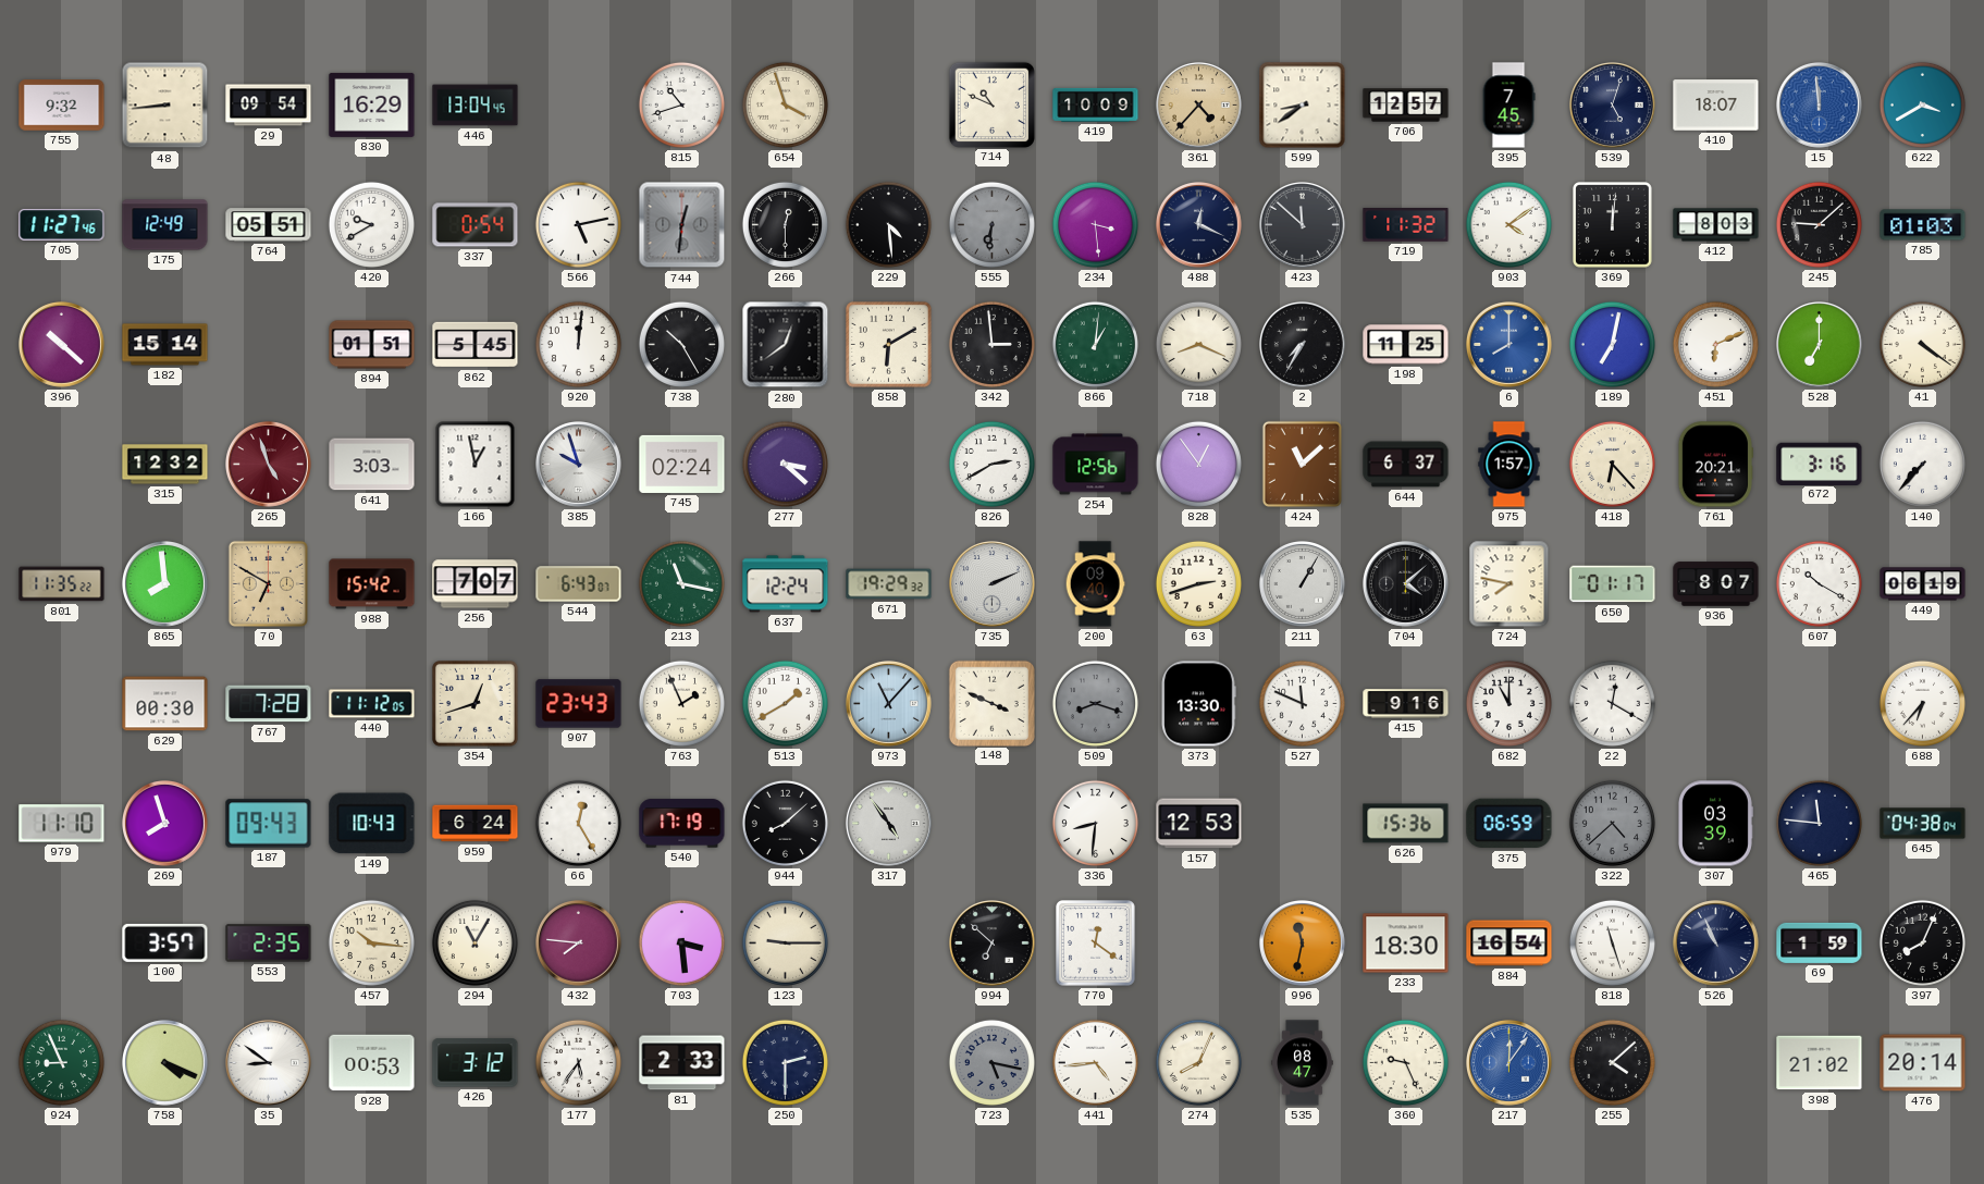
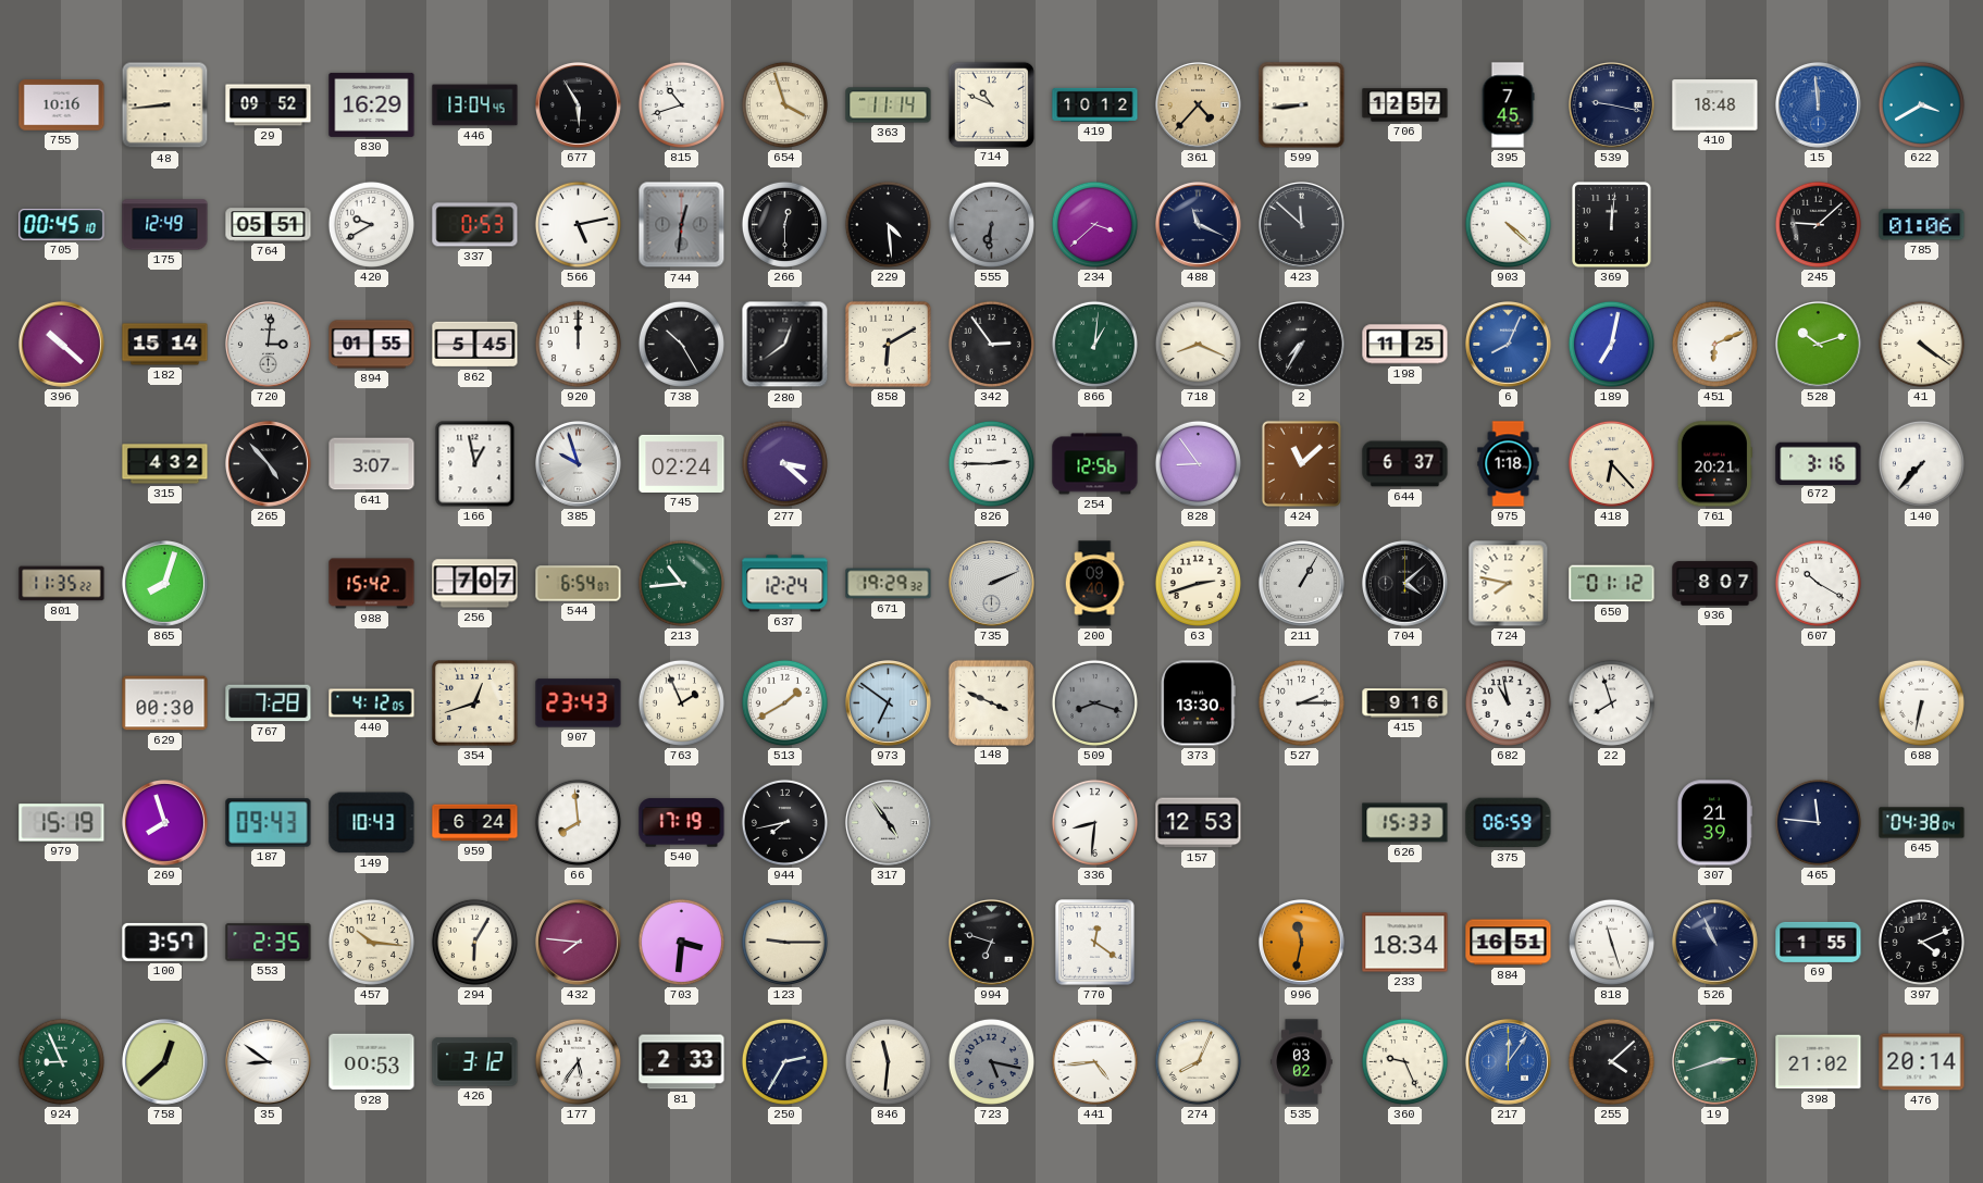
755: 9:32 -> 10:16
29: 09:54 -> 09:52
677: none -> 5:55
363: none -> 11:14
419: 10:09 -> 10:12
599: 8:39 -> 8:44
539: 5:03 -> 9:17
410: 18:07 -> 18:48
705: 11:27 -> 00:45
337: 0:54 -> 0:53
234: 3:29 -> 3:38
488: 12:19 -> 11:19
719: 11:32 -> none
903: 4:09 -> 4:22
412: 8:03 -> none
785: 01:03 -> 01:06
720: none -> 3:01
894: 01:51 -> 01:55
920: 12:01 -> 12:00
342: 2:59 -> 2:54
6: 8:00 -> 8:04
528: 7:00 -> 10:12
315: 12:32 -> 4:32
265: 4:57 -> 4:53
265 dial: burgundy -> black
641: 3:03 -> 3:07
826: 2:40 -> 2:45
828: 12:54 -> 8:54
975: 1:57 -> 1:18
865: 7:59 -> 8:03
70: 6:50 -> none
544: 6:43 -> 6:54
213: 11:17 -> 10:44
650: 01:17 -> 01:12
449: 06:19 -> none
440: 11:12 -> 4:12
973: 11:07 -> 6:51
527: 11:49 -> 2:15
682: 11:00 -> 10:58
22: 12:20 -> 7:57
688: 6:37 -> 6:32
979: 11:10 -> 15:19
66: 12:25 -> 7:59
944: 8:08 -> 7:43
626: 15:36 -> 15:33
322: 4:38 -> none
307: 03:39 -> 21:39
294: 11:05 -> 6:05
703: 3:29 -> 3:31
994: 6:52 -> 6:48
233: 18:30 -> 18:34
884: 16:54 -> 16:51
69: 1:59 -> 1:55
397: 8:04 -> 4:11
758: 4:19 -> 12:38
250: 2:30 -> 2:35
846: none -> 11:31
535: 08:47 -> 03:02
19: none -> 2:42
